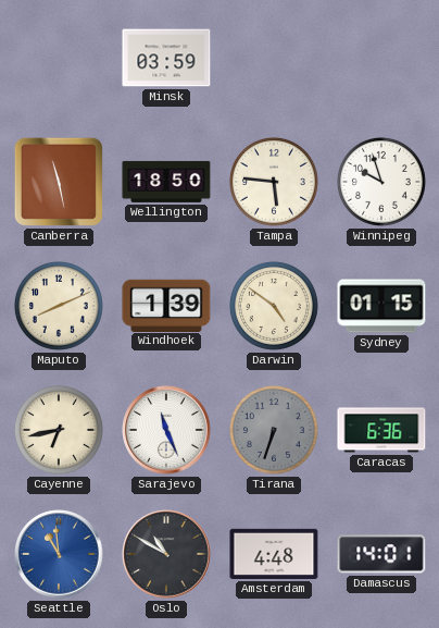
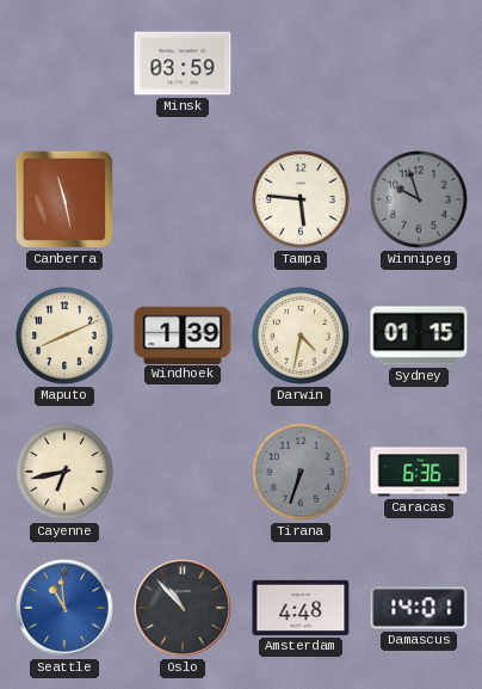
Wellington: 18:50 -> none
Winnipeg dial: white -> grey
Darwin: 4:51 -> 4:32
Sarajevo: 11:26 -> none
Oslo: 10:50 -> 10:53
